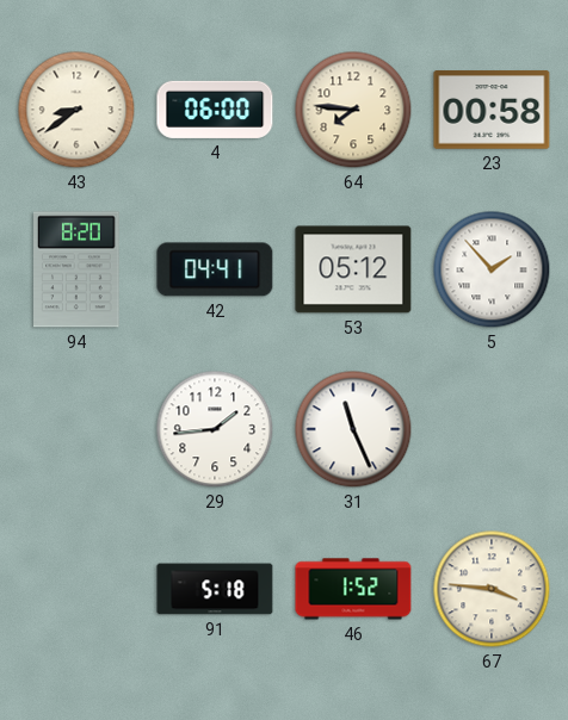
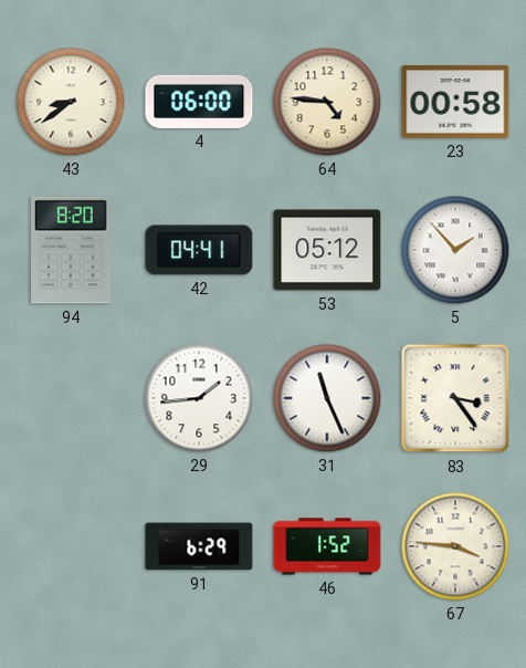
64: 7:46 -> 4:46
83: none -> 3:24
91: 5:18 -> 6:29
